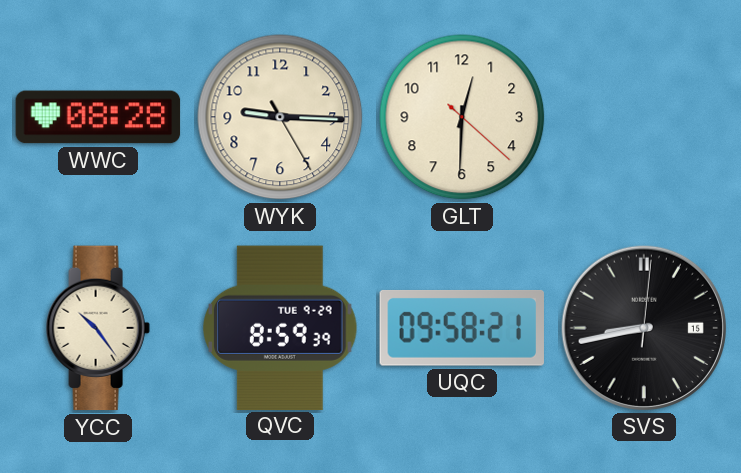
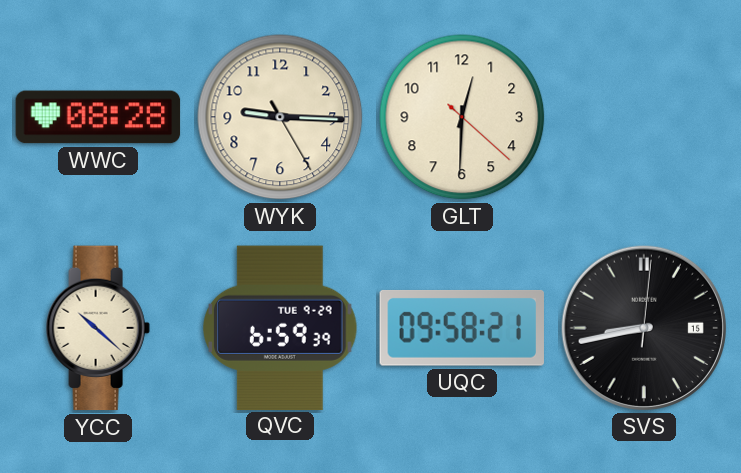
YCC: 10:24 -> 10:22
QVC: 8:59 -> 6:59
